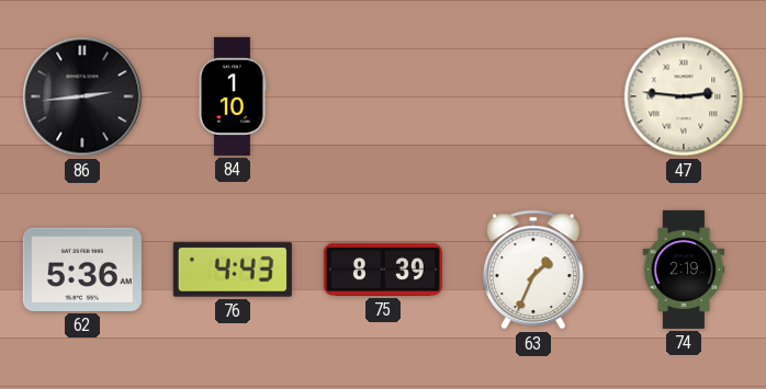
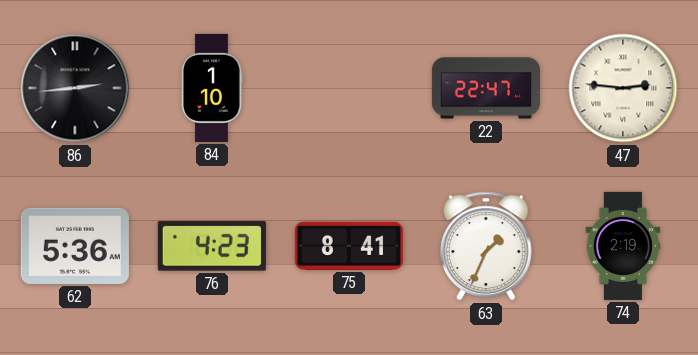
22: none -> 22:47
76: 4:43 -> 4:23
75: 8:39 -> 8:41
